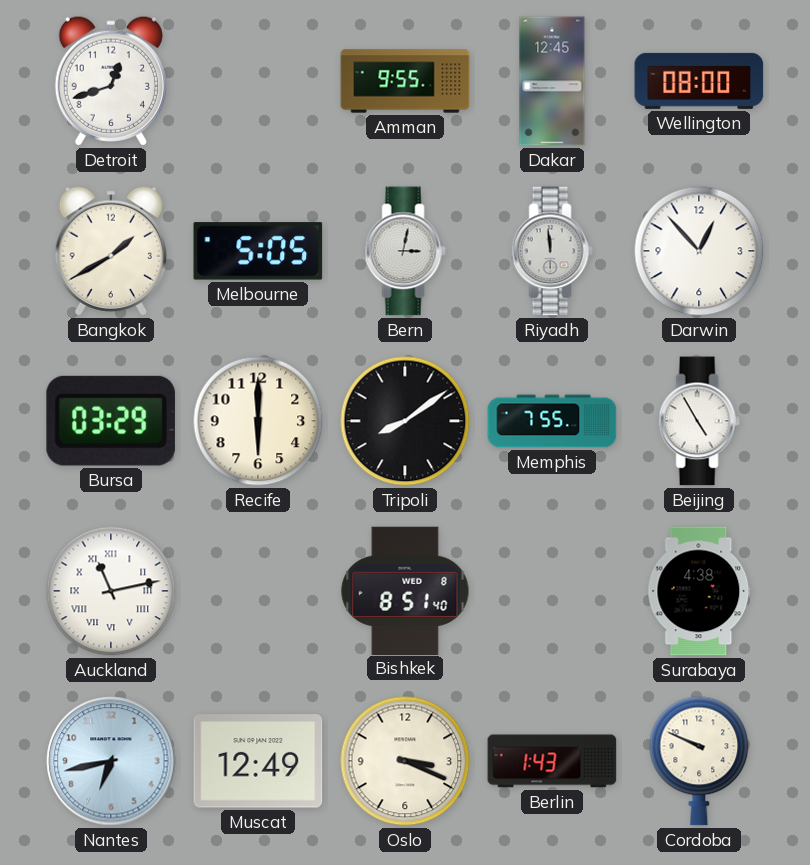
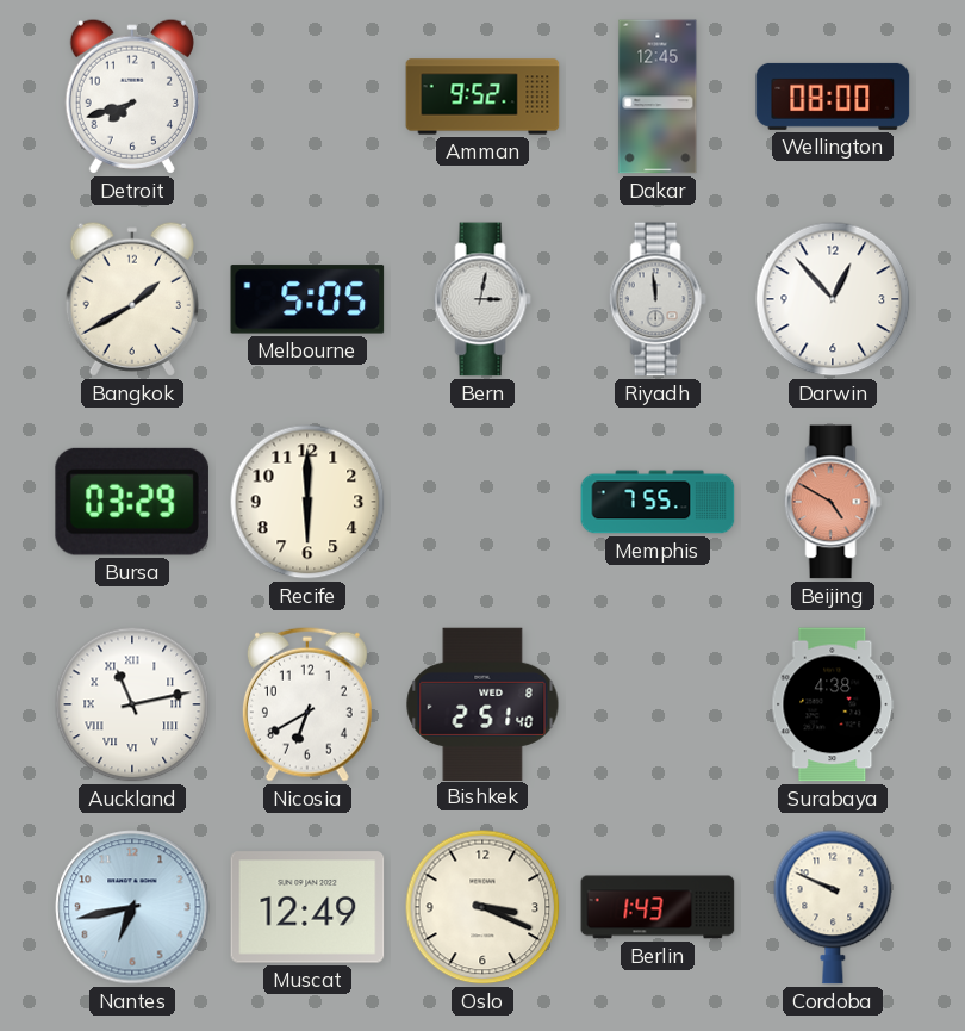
Detroit: 12:42 -> 7:42
Amman: 9:55 -> 9:52
Tripoli: 8:09 -> none
Beijing: 4:55 -> 4:50
Beijing dial: white -> salmon
Nicosia: none -> 6:40
Bishkek: 8:51 -> 2:51
